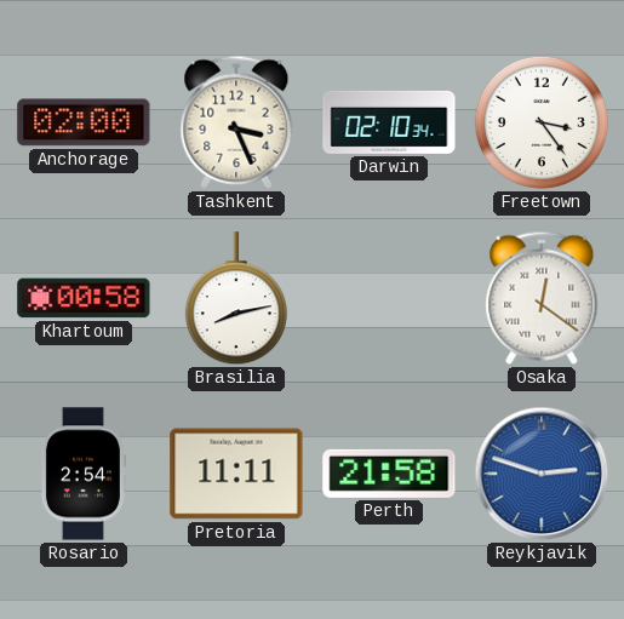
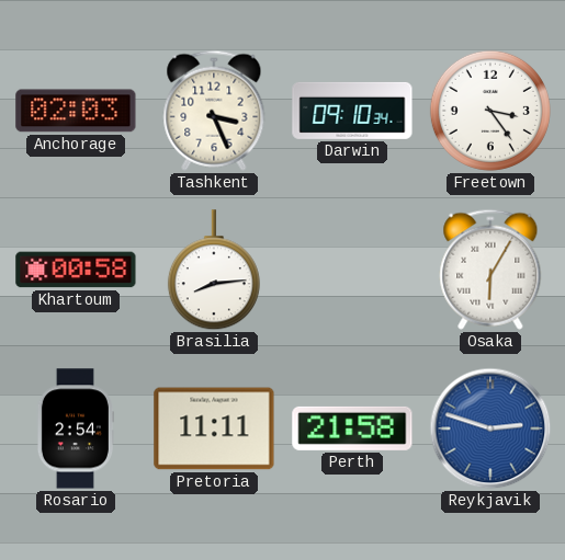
Anchorage: 02:00 -> 02:03
Darwin: 02:10 -> 09:10
Brasilia: 8:13 -> 8:14
Osaka: 12:21 -> 6:05
